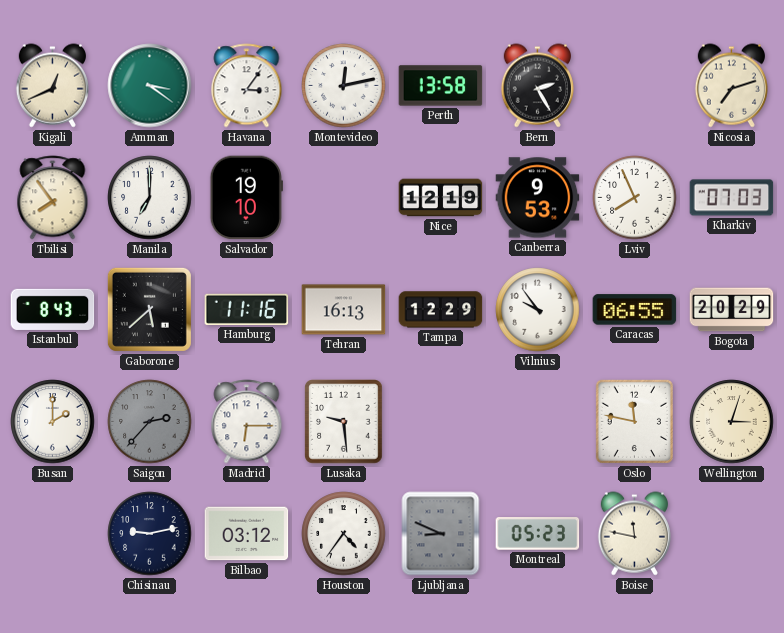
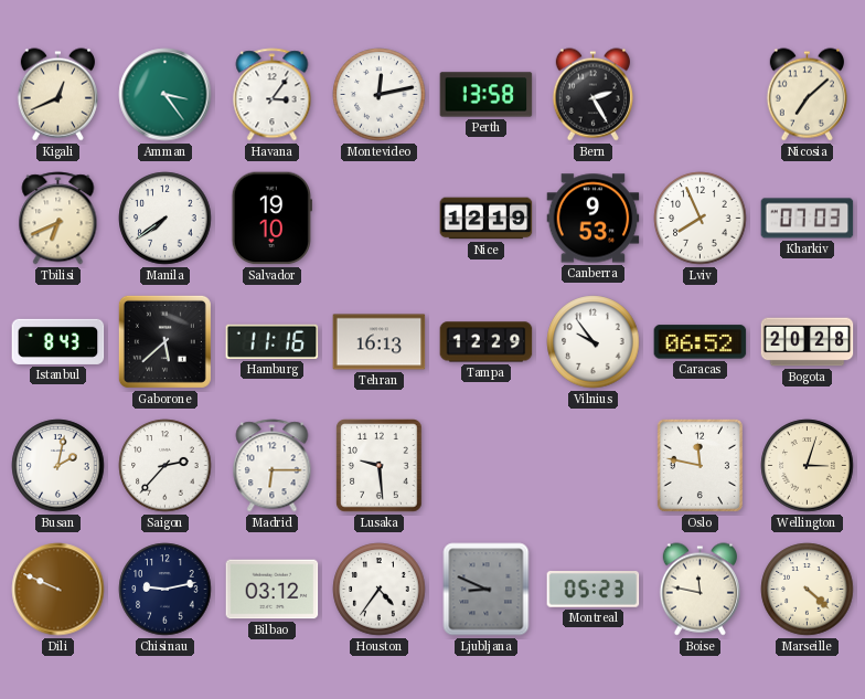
Amman: 3:21 -> 3:24
Nicosia: 7:12 -> 7:08
Tbilisi: 7:54 -> 6:41
Manila: 7:00 -> 7:39
Caracas: 06:55 -> 06:52
Bogota: 20:29 -> 20:28
Busan: 2:00 -> 2:02
Saigon dial: grey -> white
Dili: none -> 9:49
Marseille: none -> 4:22
